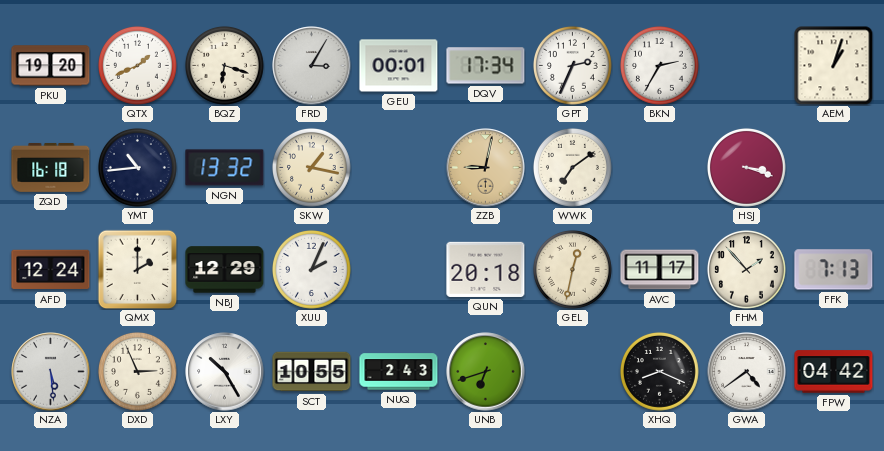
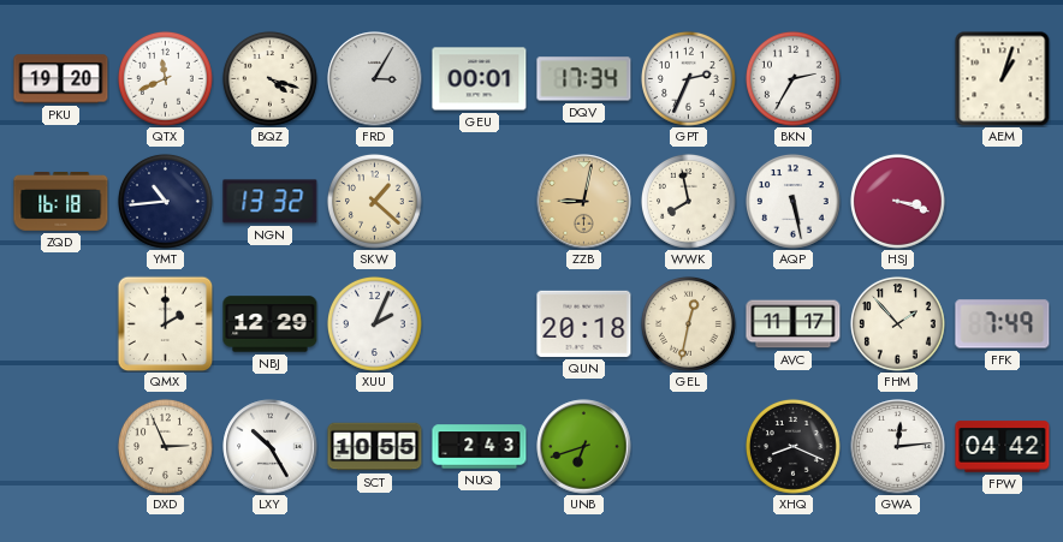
QTX: 1:41 -> 11:41
BQZ: 6:18 -> 4:18
SKW: 1:17 -> 1:22
WWK: 7:09 -> 7:58
AQP: none -> 5:28
AFD: 12:24 -> none
FFK: 7:13 -> 7:49
NZA: 5:29 -> none
GWA: 4:39 -> 12:14
